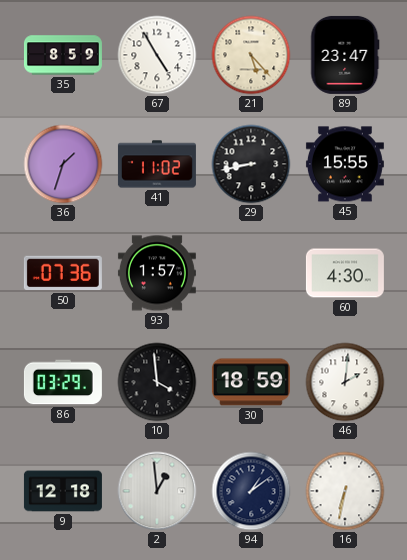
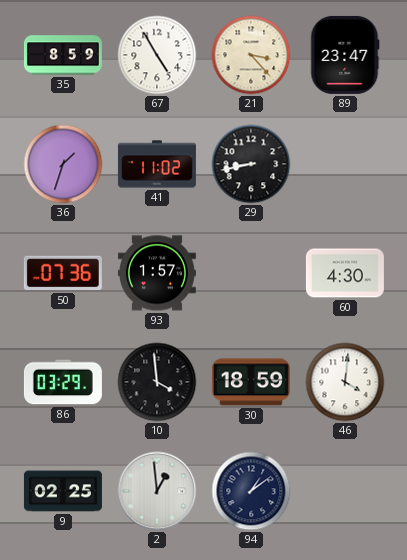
21: 5:23 -> 3:23
45: 15:55 -> none
46: 2:01 -> 4:01
9: 12:18 -> 02:25
16: 6:32 -> none
